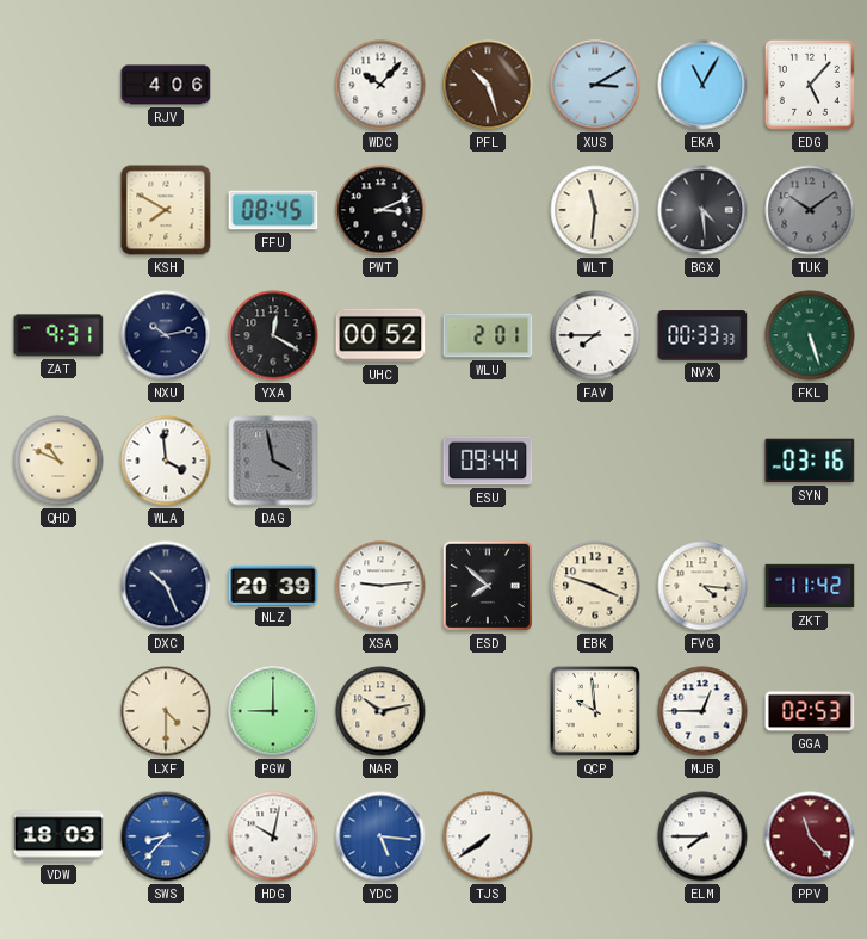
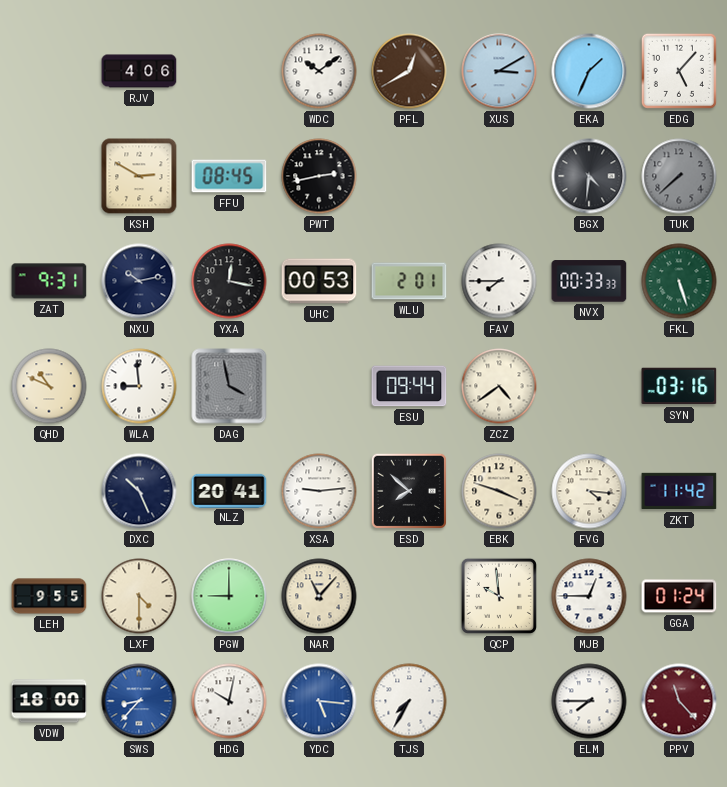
WDC: 10:07 -> 10:09
PFL: 10:27 -> 12:40
EKA: 11:05 -> 1:34
KSH: 7:50 -> 2:50
PWT: 3:11 -> 2:43
WLT: 11:31 -> none
BGX: 4:29 -> 4:31
TUK: 10:09 -> 7:38
YXA: 12:20 -> 12:17
UHC: 00:52 -> 00:53
WLA: 3:59 -> 8:59
ZCZ: none -> 4:39
NLZ: 20:39 -> 20:41
LEH: none -> 9:55
NAR: 10:13 -> 11:07
GGA: 02:53 -> 01:24
VDW: 18:03 -> 18:00
TJS: 7:39 -> 7:35
